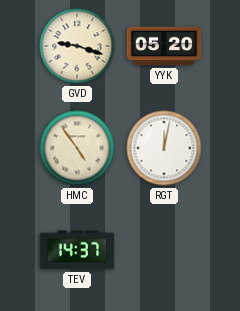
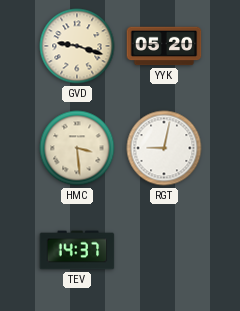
HMC: 4:54 -> 3:29
RGT: 12:02 -> 9:02
